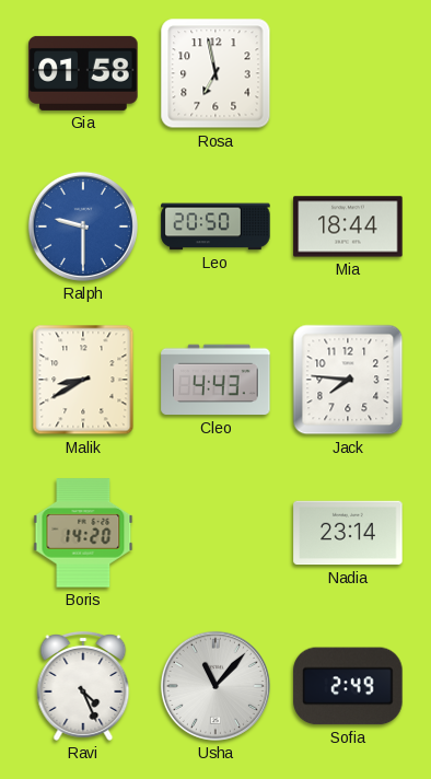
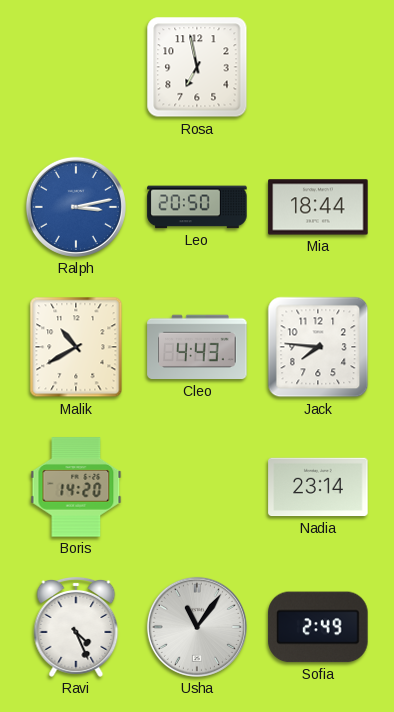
Gia: 01:58 -> none
Ralph: 9:30 -> 3:13
Malik: 8:40 -> 10:40
Usha: 11:07 -> 11:06
